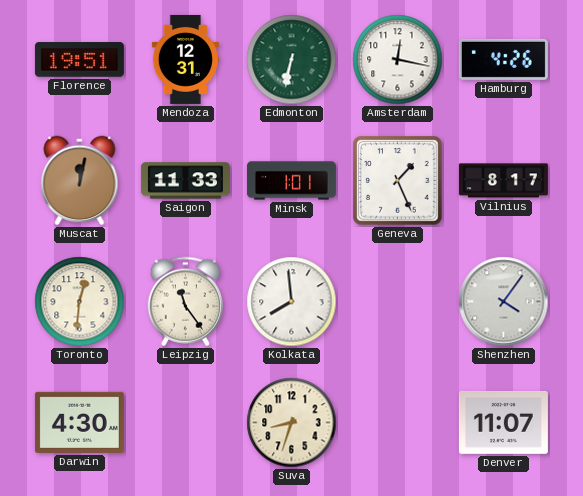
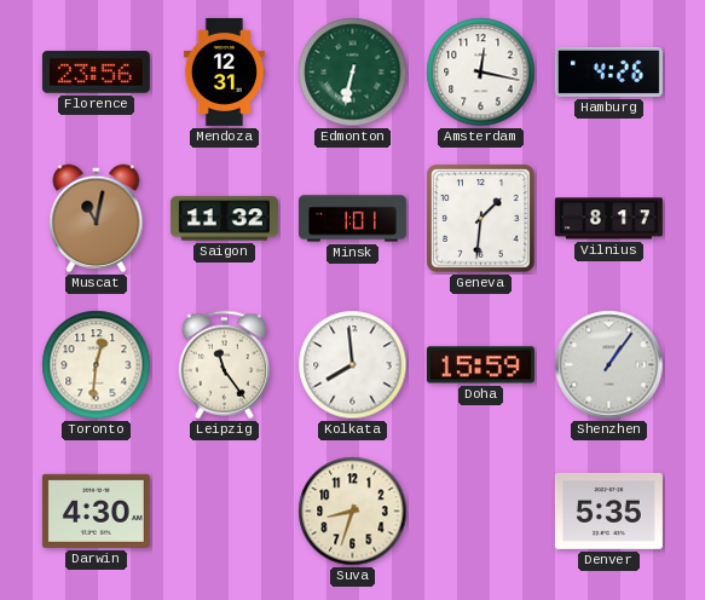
Florence: 19:51 -> 23:56
Muscat: 12:02 -> 11:02
Saigon: 11:33 -> 11:32
Geneva: 1:26 -> 1:31
Doha: none -> 15:59
Shenzhen: 4:06 -> 1:06
Denver: 11:07 -> 5:35
